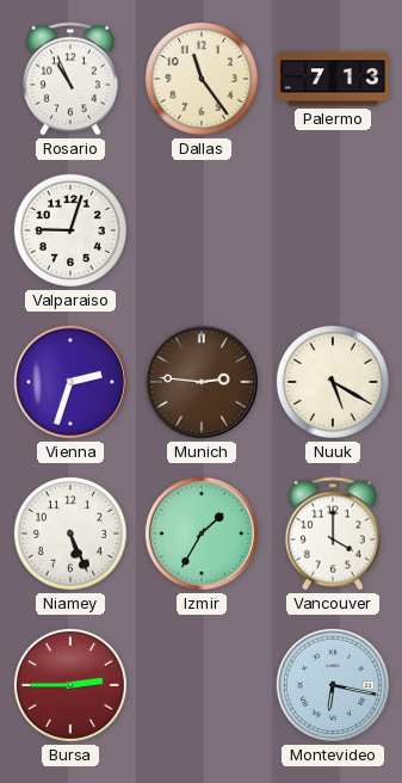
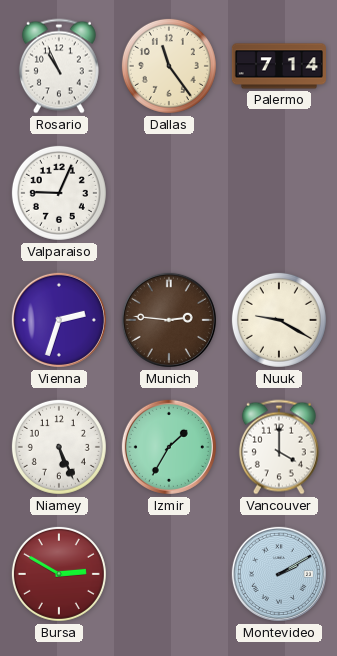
Palermo: 7:13 -> 7:14
Valparaiso: 9:03 -> 9:04
Nuuk: 5:20 -> 9:20
Bursa: 2:45 -> 2:50
Montevideo: 6:17 -> 2:10
